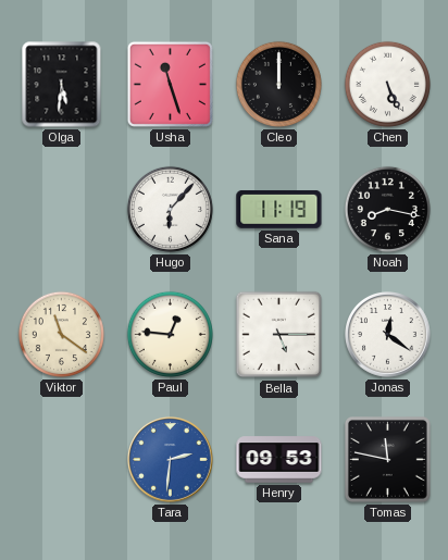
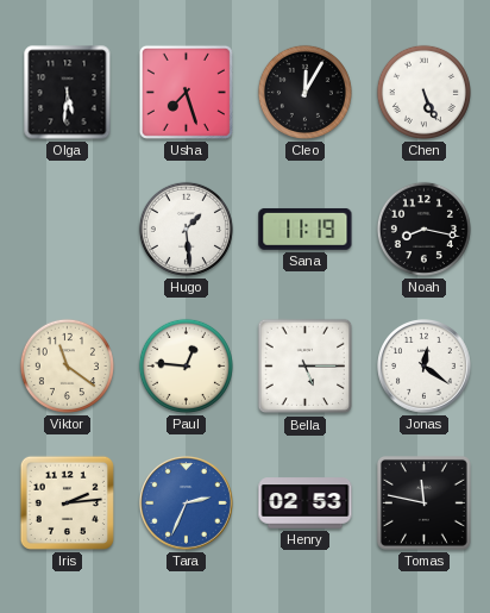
Usha: 11:27 -> 7:27
Cleo: 12:00 -> 12:05
Hugo: 6:07 -> 1:29
Iris: none -> 2:14
Tara: 2:31 -> 2:34
Henry: 09:53 -> 02:53
